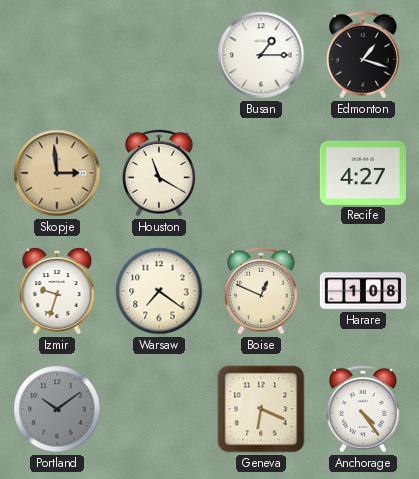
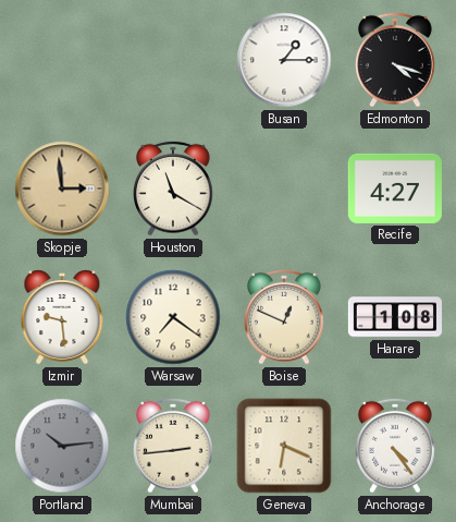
Edmonton: 1:18 -> 4:18
Izmir: 9:33 -> 9:29
Portland: 10:09 -> 10:14
Mumbai: none -> 2:44
